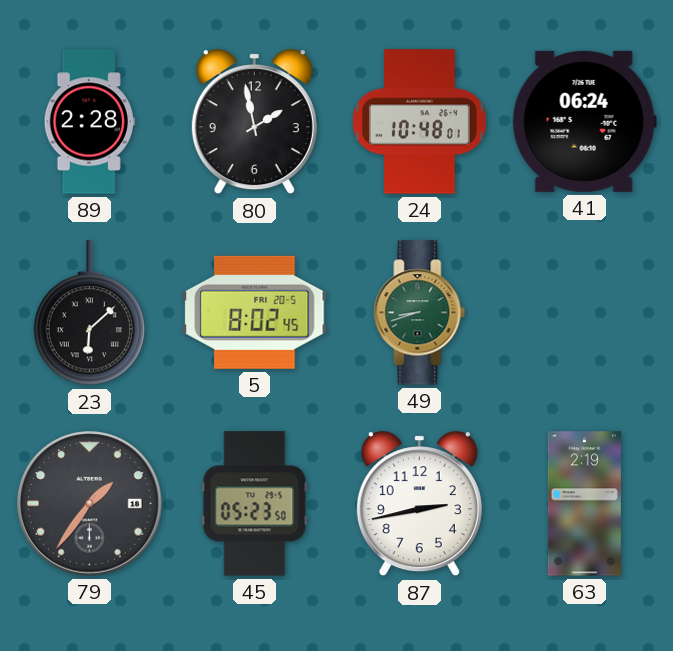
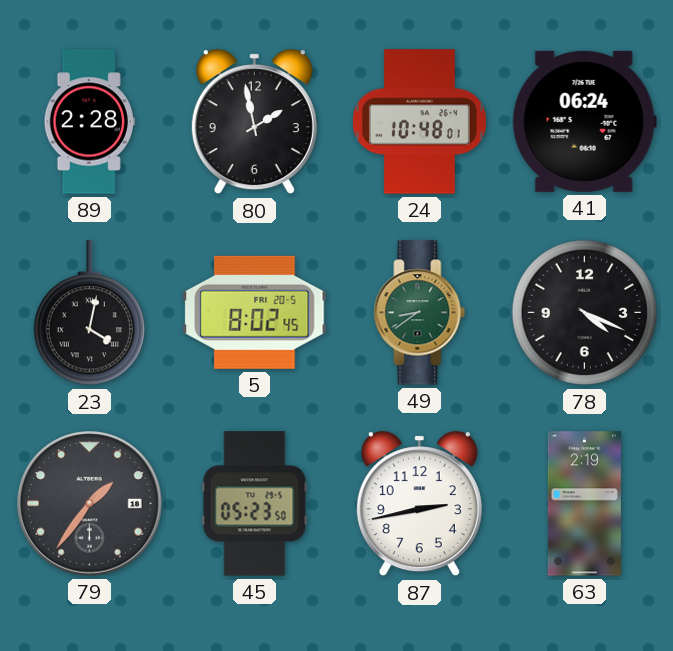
23: 6:08 -> 4:02
49: 8:42 -> 8:39
78: none -> 4:19
